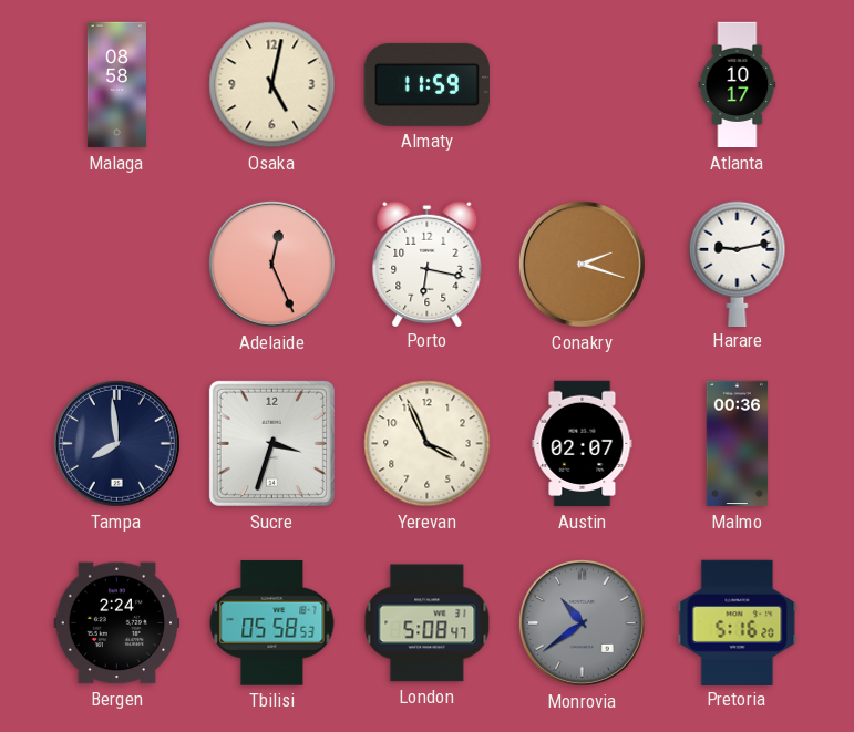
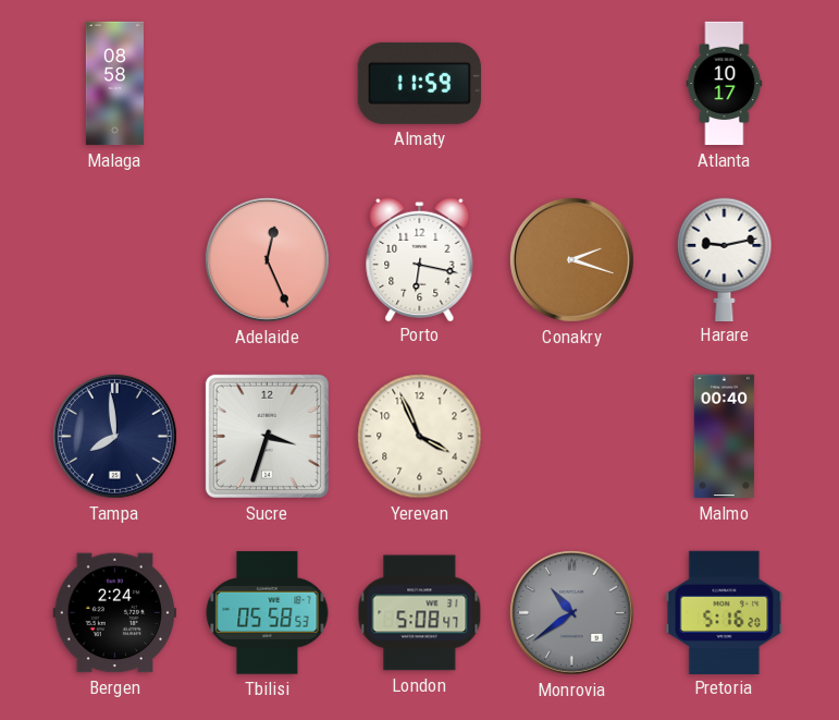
Osaka: 5:02 -> none
Austin: 02:07 -> none
Malmo: 00:36 -> 00:40
